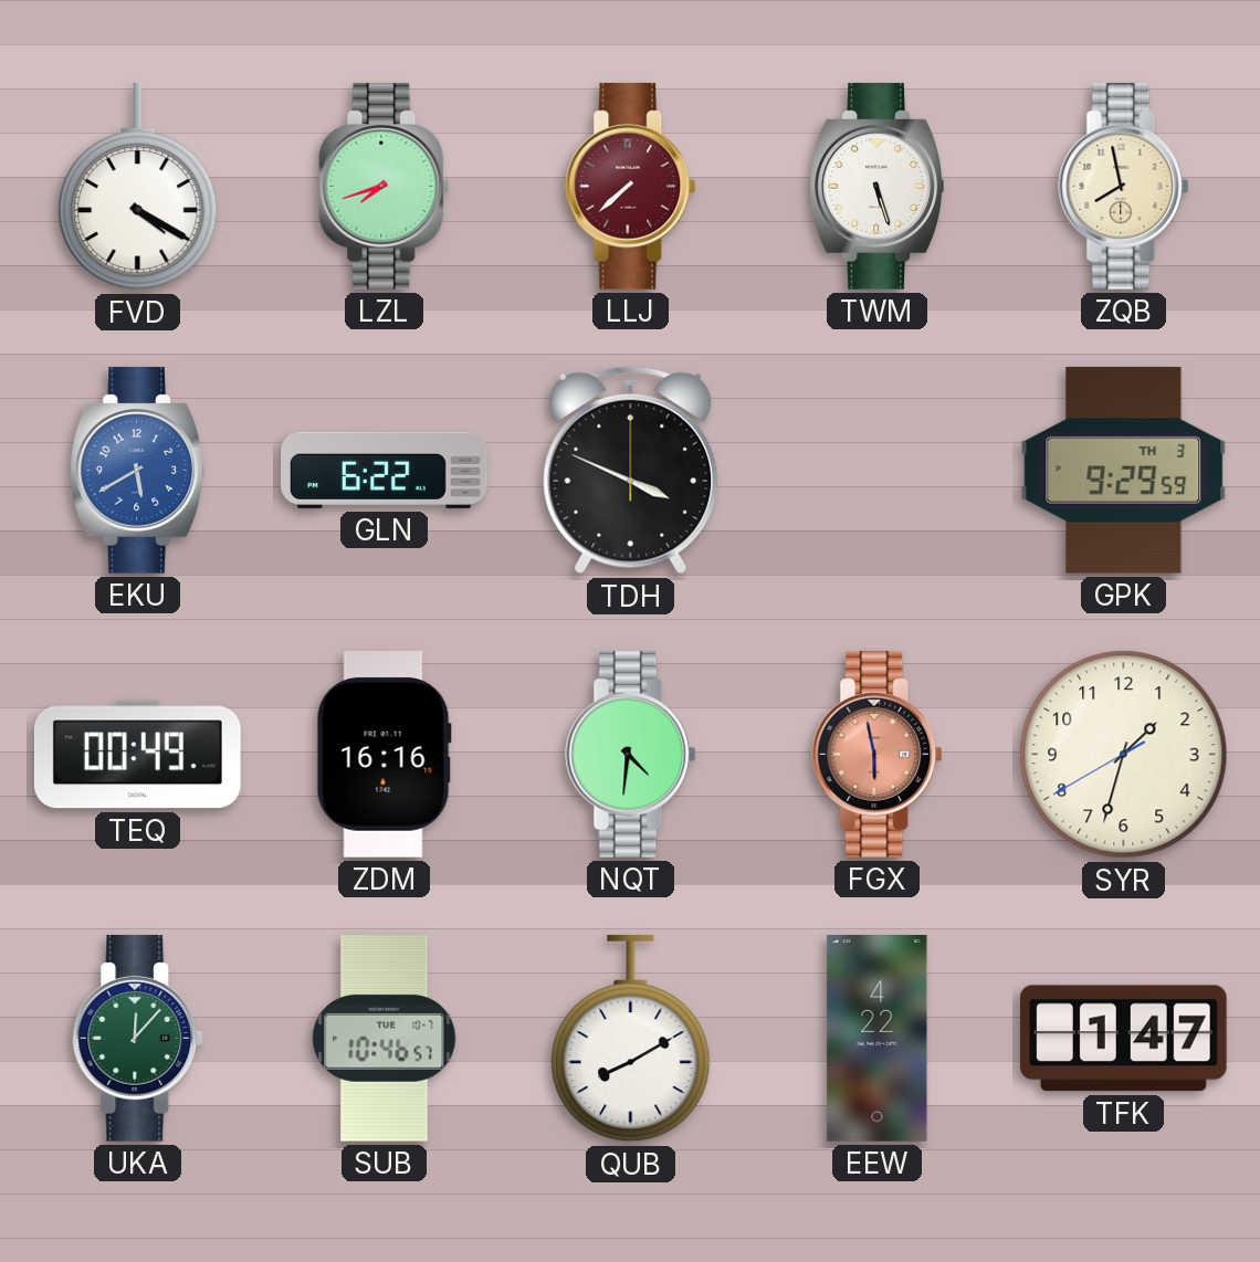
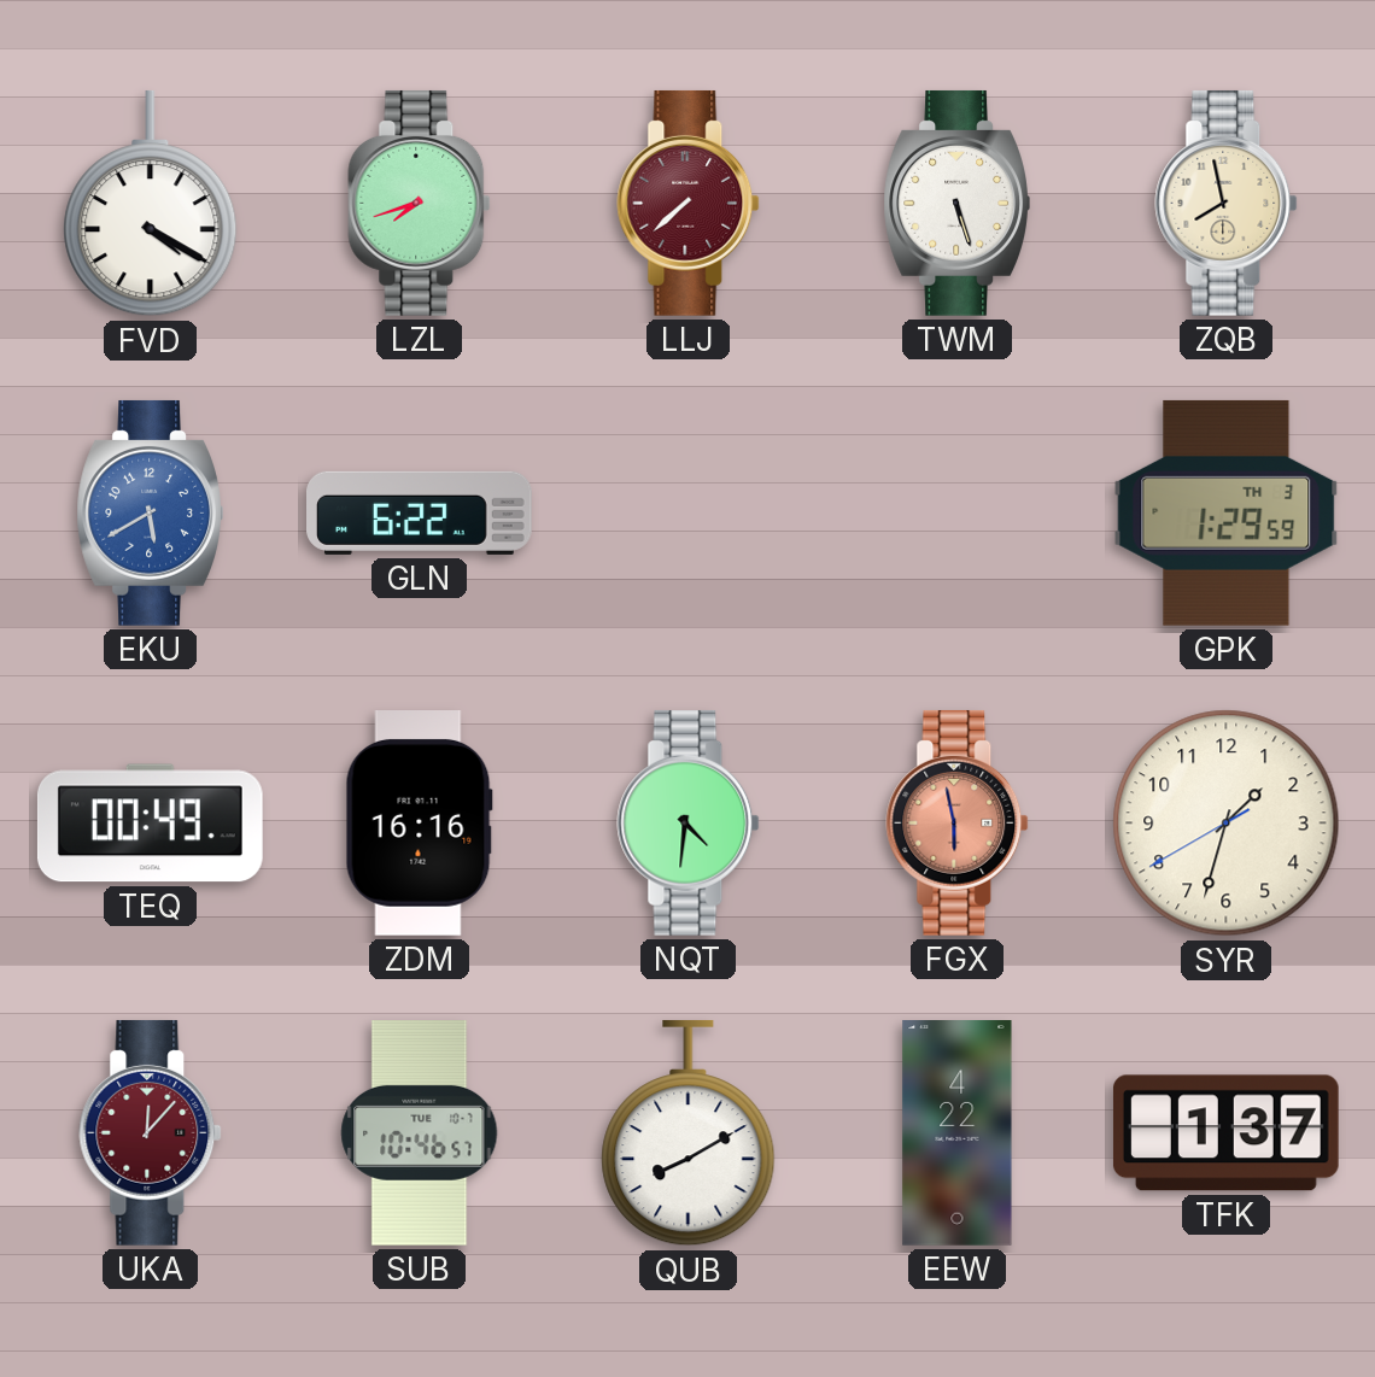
TDH: 3:49 -> none
GPK: 9:29 -> 1:29
UKA dial: green -> burgundy
TFK: 1:47 -> 1:37
